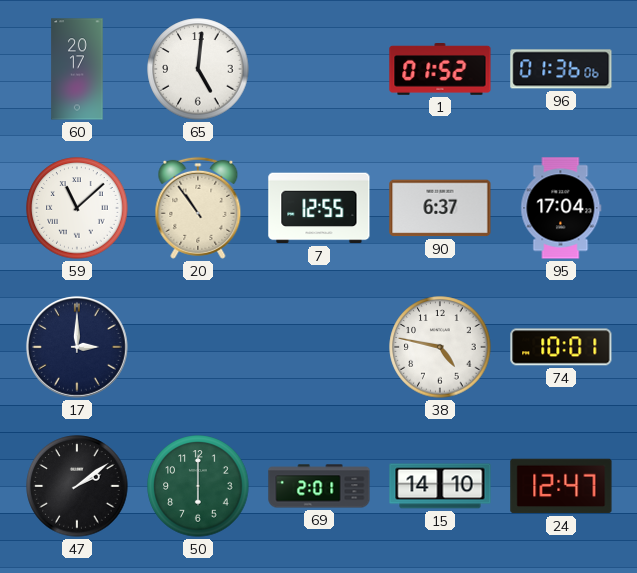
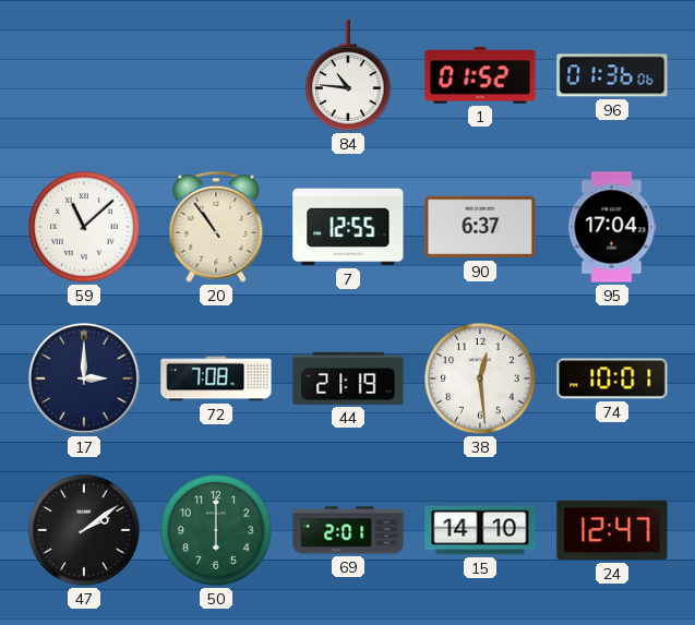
60: 20:17 -> none
65: 5:01 -> none
84: none -> 10:46
72: none -> 7:08
44: none -> 21:19
38: 4:47 -> 12:29
